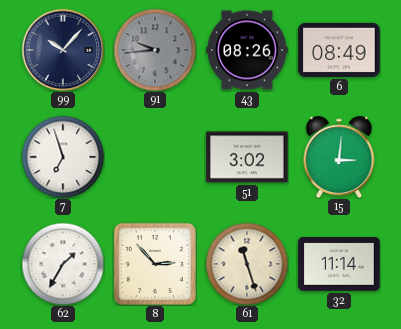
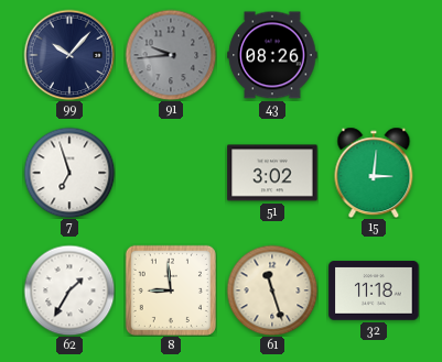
6: 08:49 -> none
8: 2:53 -> 8:59
32: 11:14 -> 11:18
